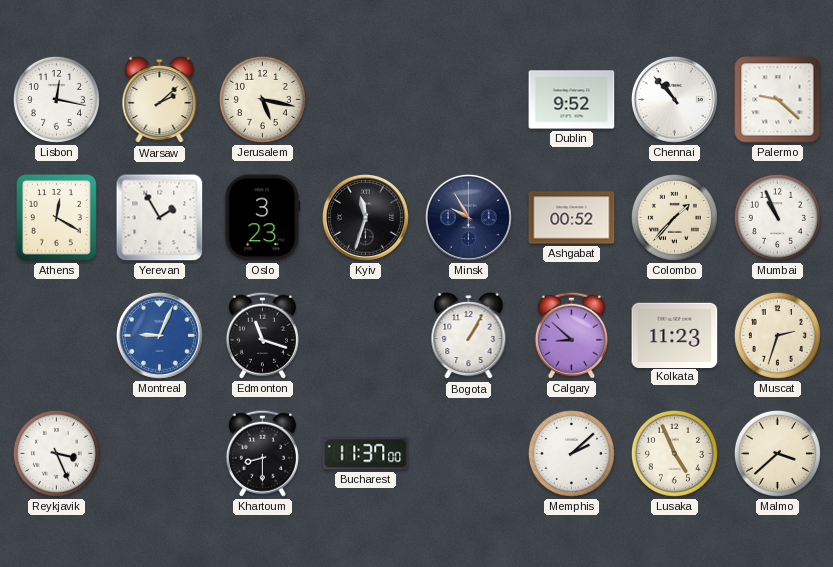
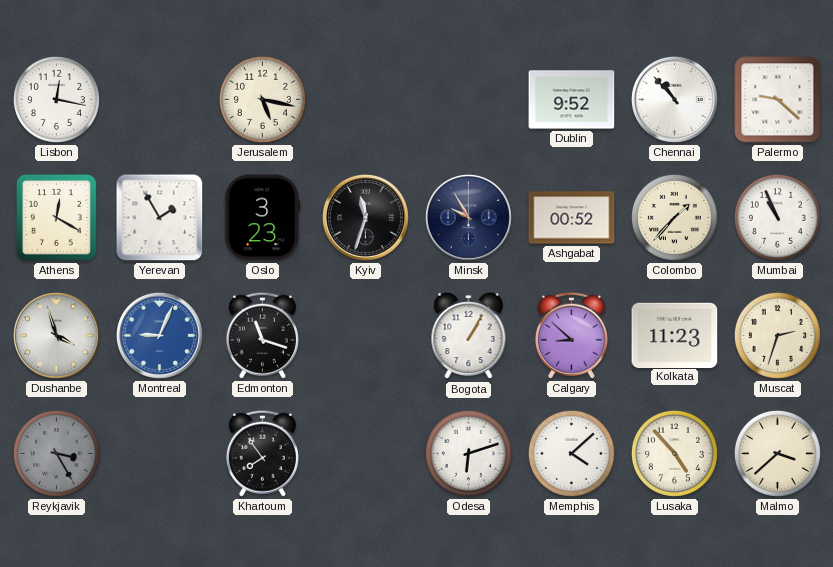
Warsaw: 2:08 -> none
Dushanbe: none -> 3:57
Reykjavik: 3:26 -> 3:25
Reykjavik dial: white -> grey
Khartoum: 8:30 -> 7:54
Bucharest: 11:37 -> none
Odesa: none -> 6:12
Memphis: 2:08 -> 4:08
Lusaka: 4:56 -> 4:53
